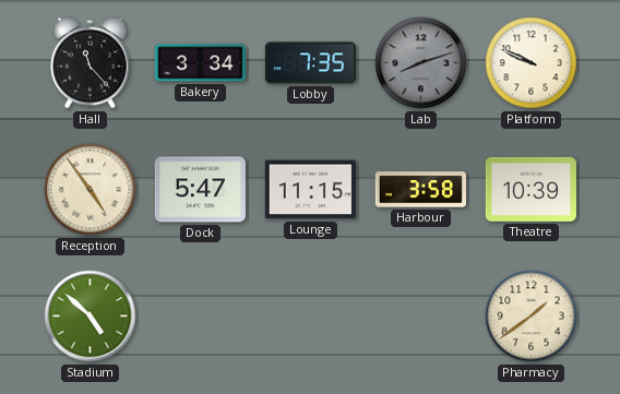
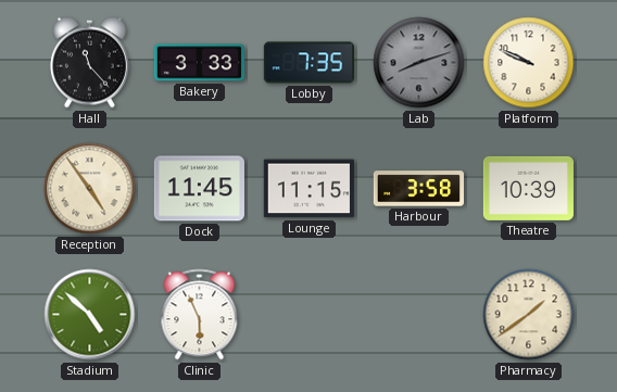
Bakery: 3:34 -> 3:33
Dock: 5:47 -> 11:45
Clinic: none -> 5:56
